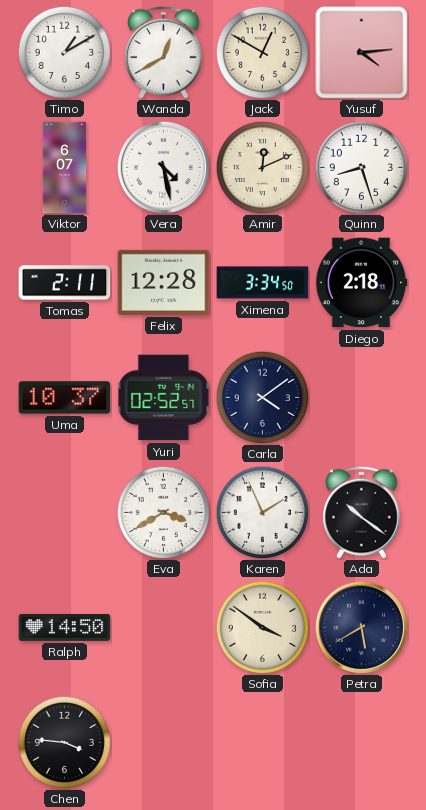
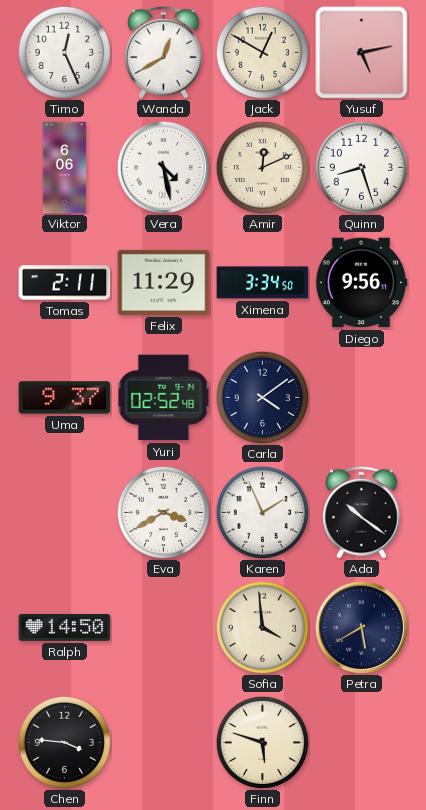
Timo: 1:10 -> 12:26
Yusuf: 4:14 -> 5:13
Viktor: 6:07 -> 6:06
Felix: 12:28 -> 11:29
Diego: 2:18 -> 9:56
Uma: 10:37 -> 9:37
Yuri: 02:52:57 -> 02:52:48
Sofia: 3:51 -> 3:59
Finn: none -> 5:48
